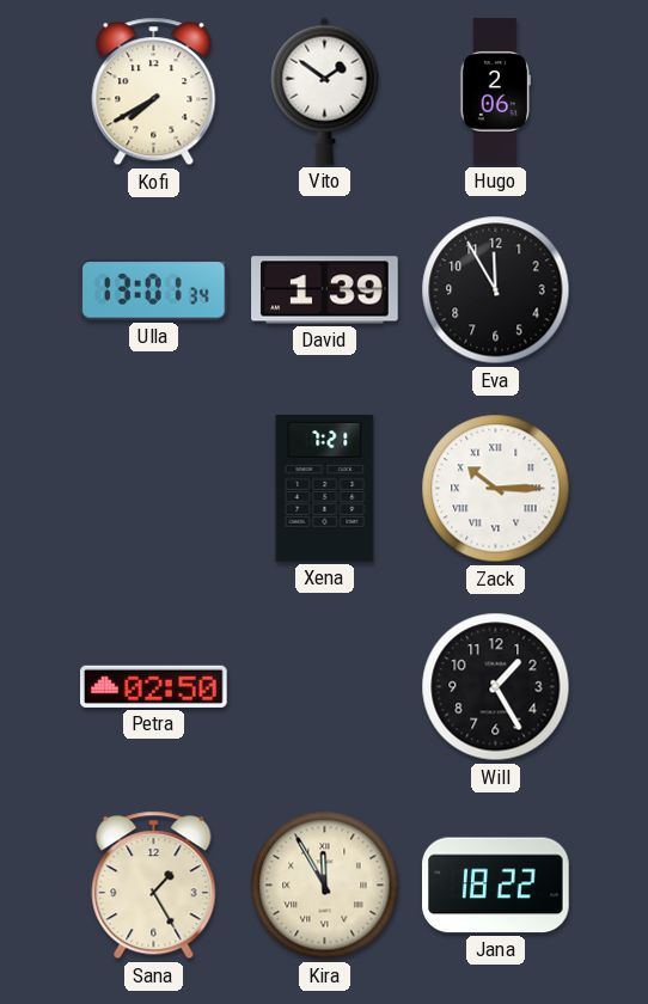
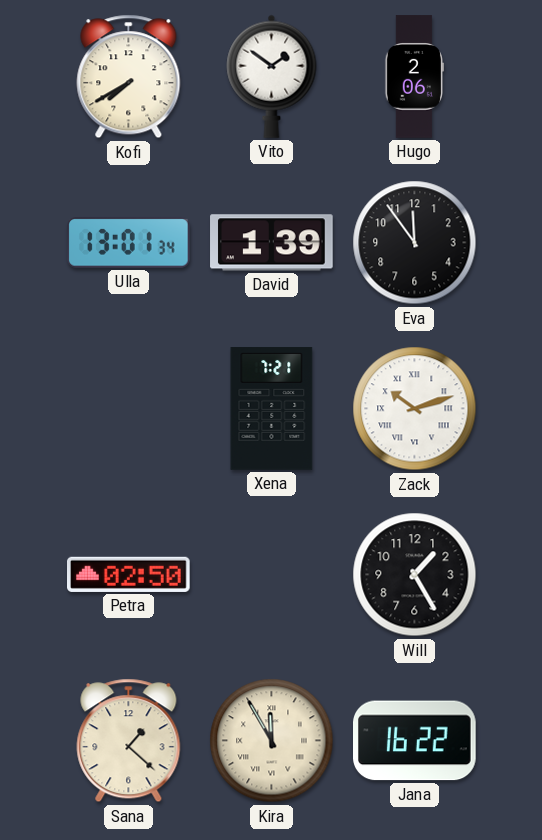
Eva: 11:55 -> 11:54
Zack: 10:15 -> 10:12
Sana: 1:25 -> 1:22
Jana: 18:22 -> 16:22
